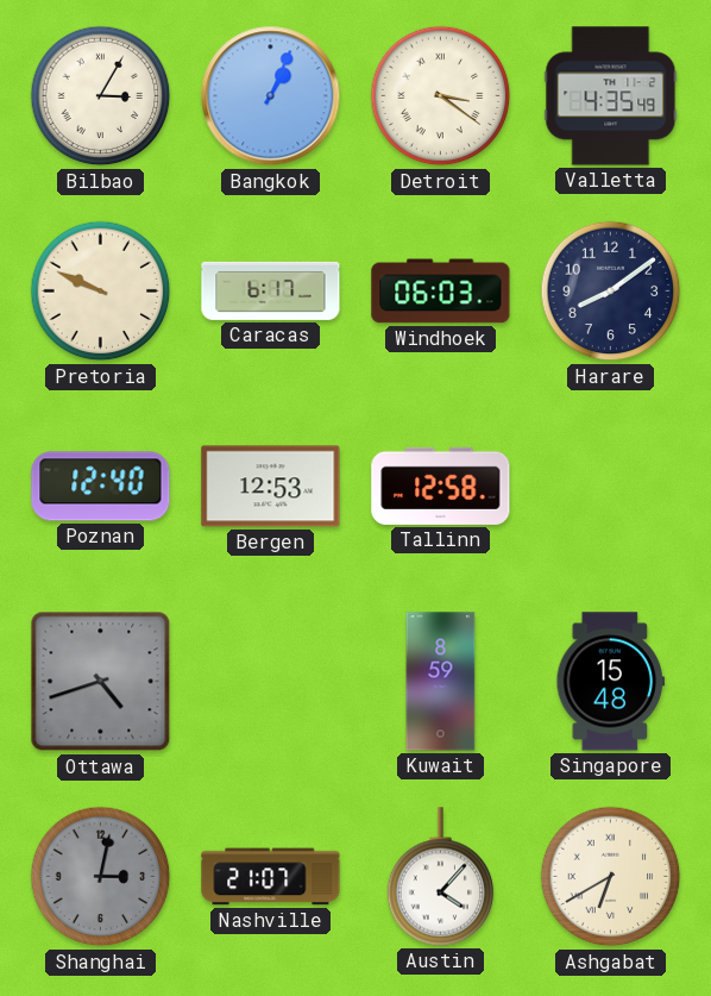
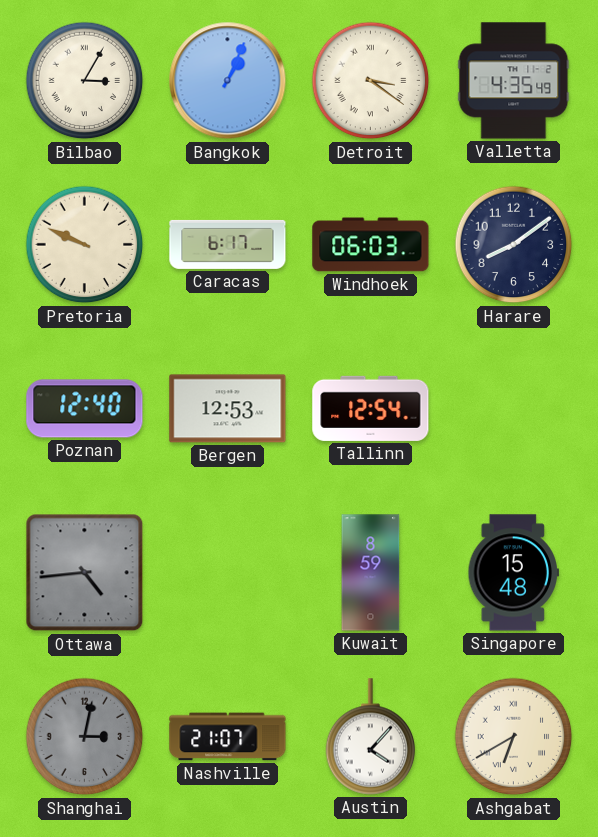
Tallinn: 12:58 -> 12:54
Ottawa: 4:42 -> 4:44
